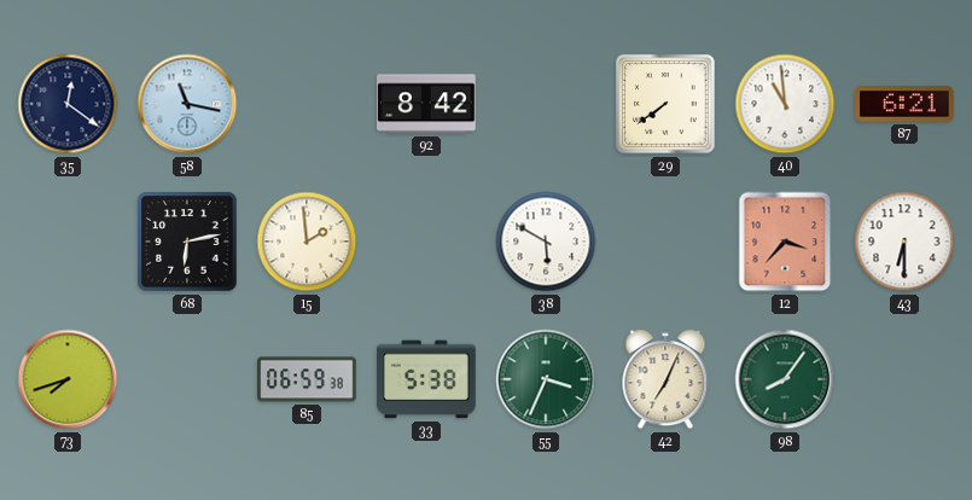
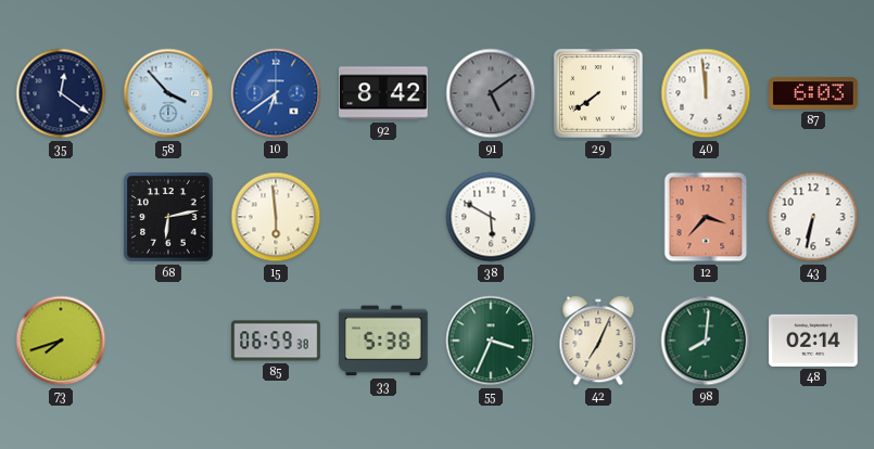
58: 11:17 -> 3:53
10: none -> 6:39
91: none -> 5:09
40: 10:59 -> 11:59
87: 6:21 -> 6:03
15: 1:59 -> 5:59
43: 6:30 -> 6:32
98: 8:06 -> 8:01
48: none -> 02:14
